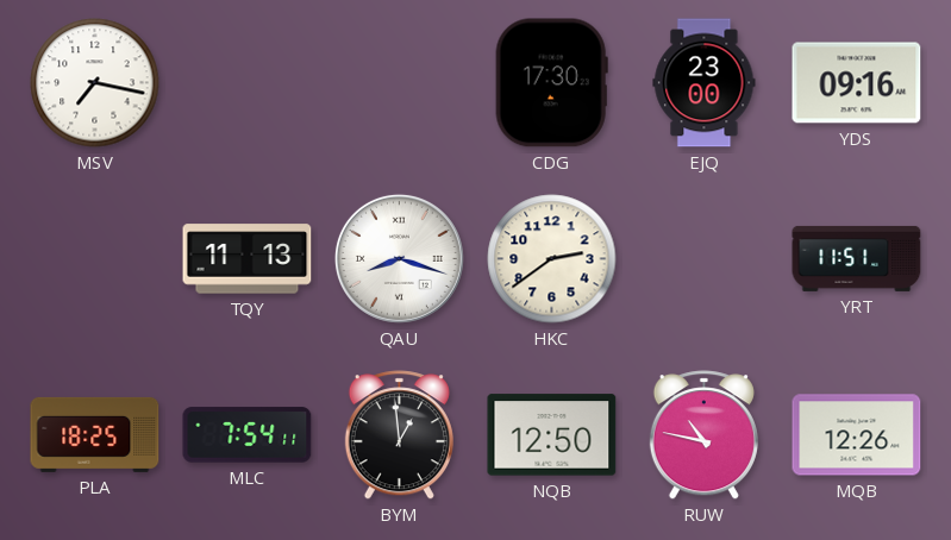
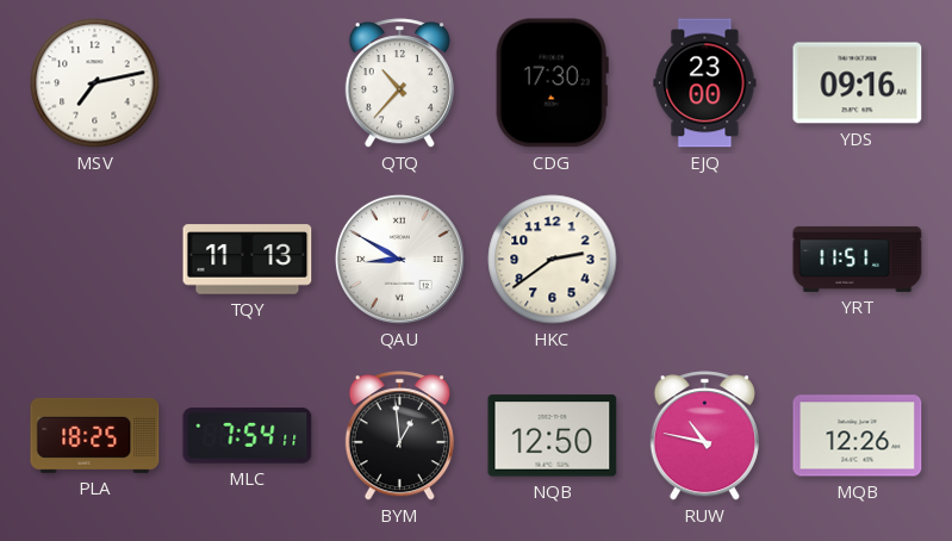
MSV: 7:17 -> 7:13
QTQ: none -> 10:37
QAU: 8:18 -> 8:50
